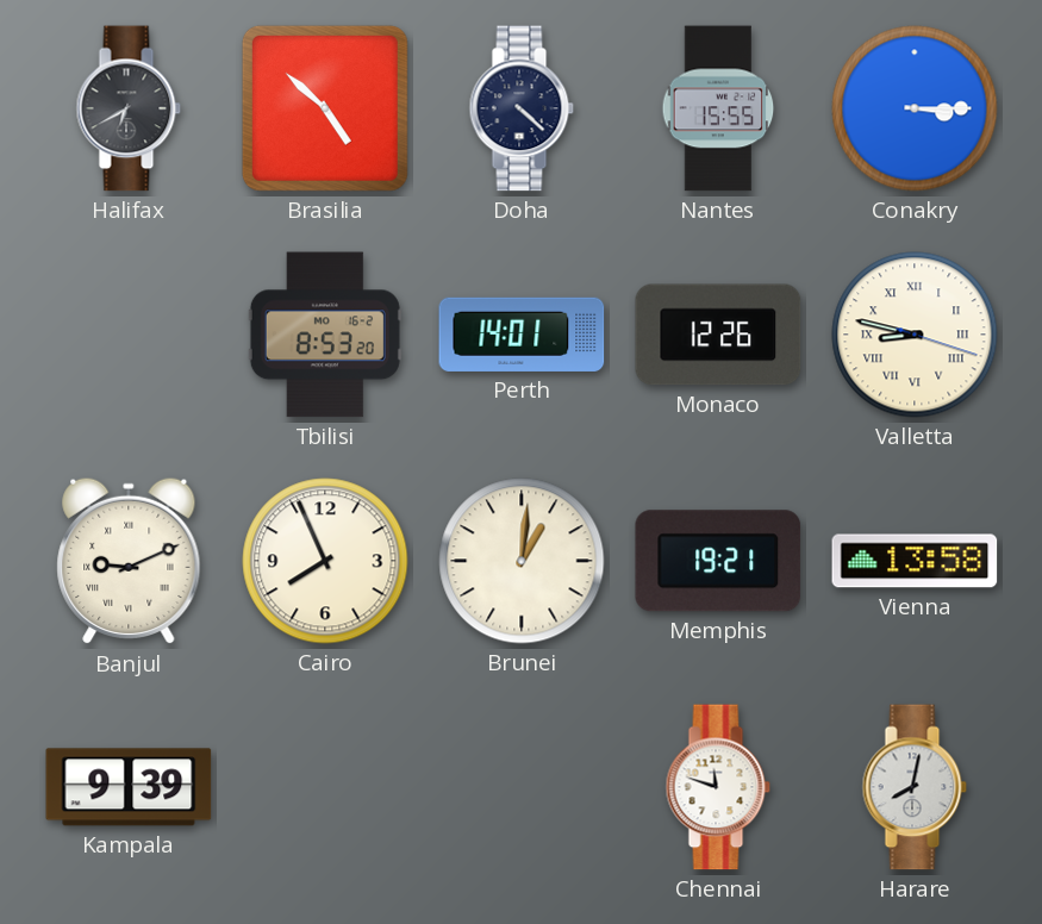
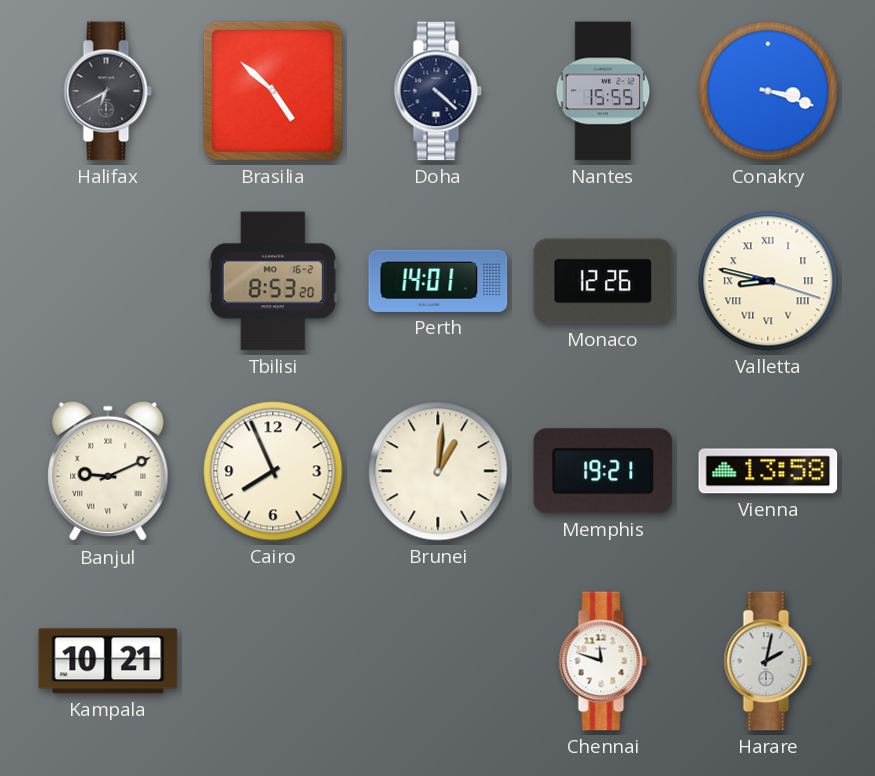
Conakry: 3:15 -> 3:18
Kampala: 9:39 -> 10:21
Harare: 8:02 -> 2:02
